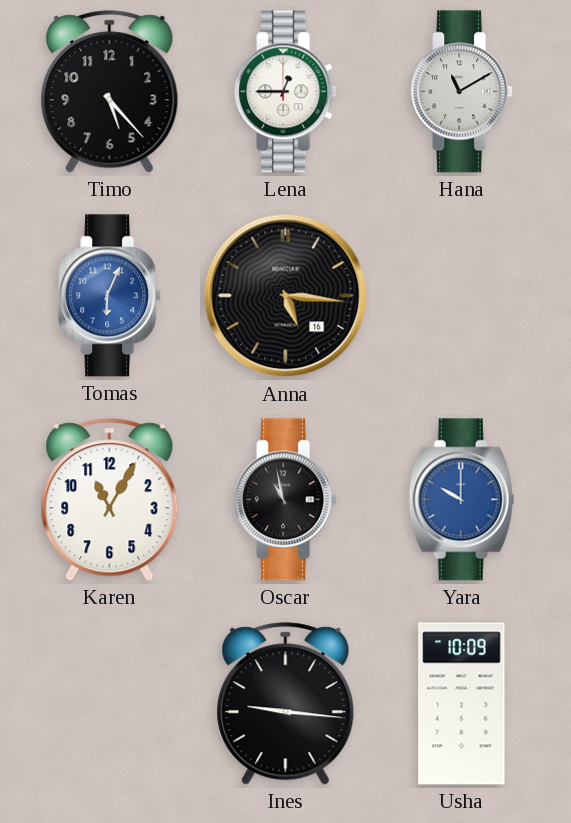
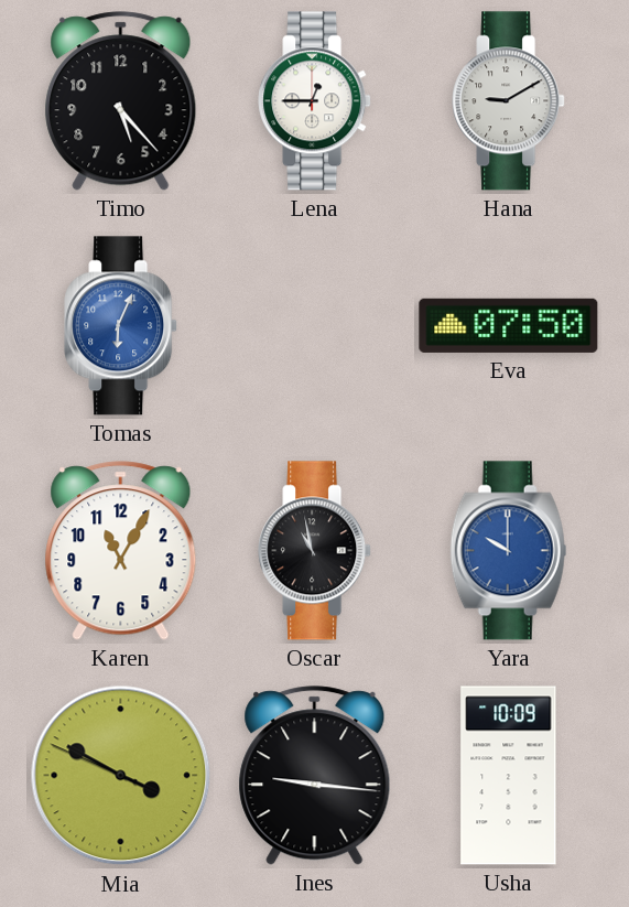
Hana: 11:10 -> 9:10
Anna: 5:16 -> none
Eva: none -> 07:50
Mia: none -> 3:49
